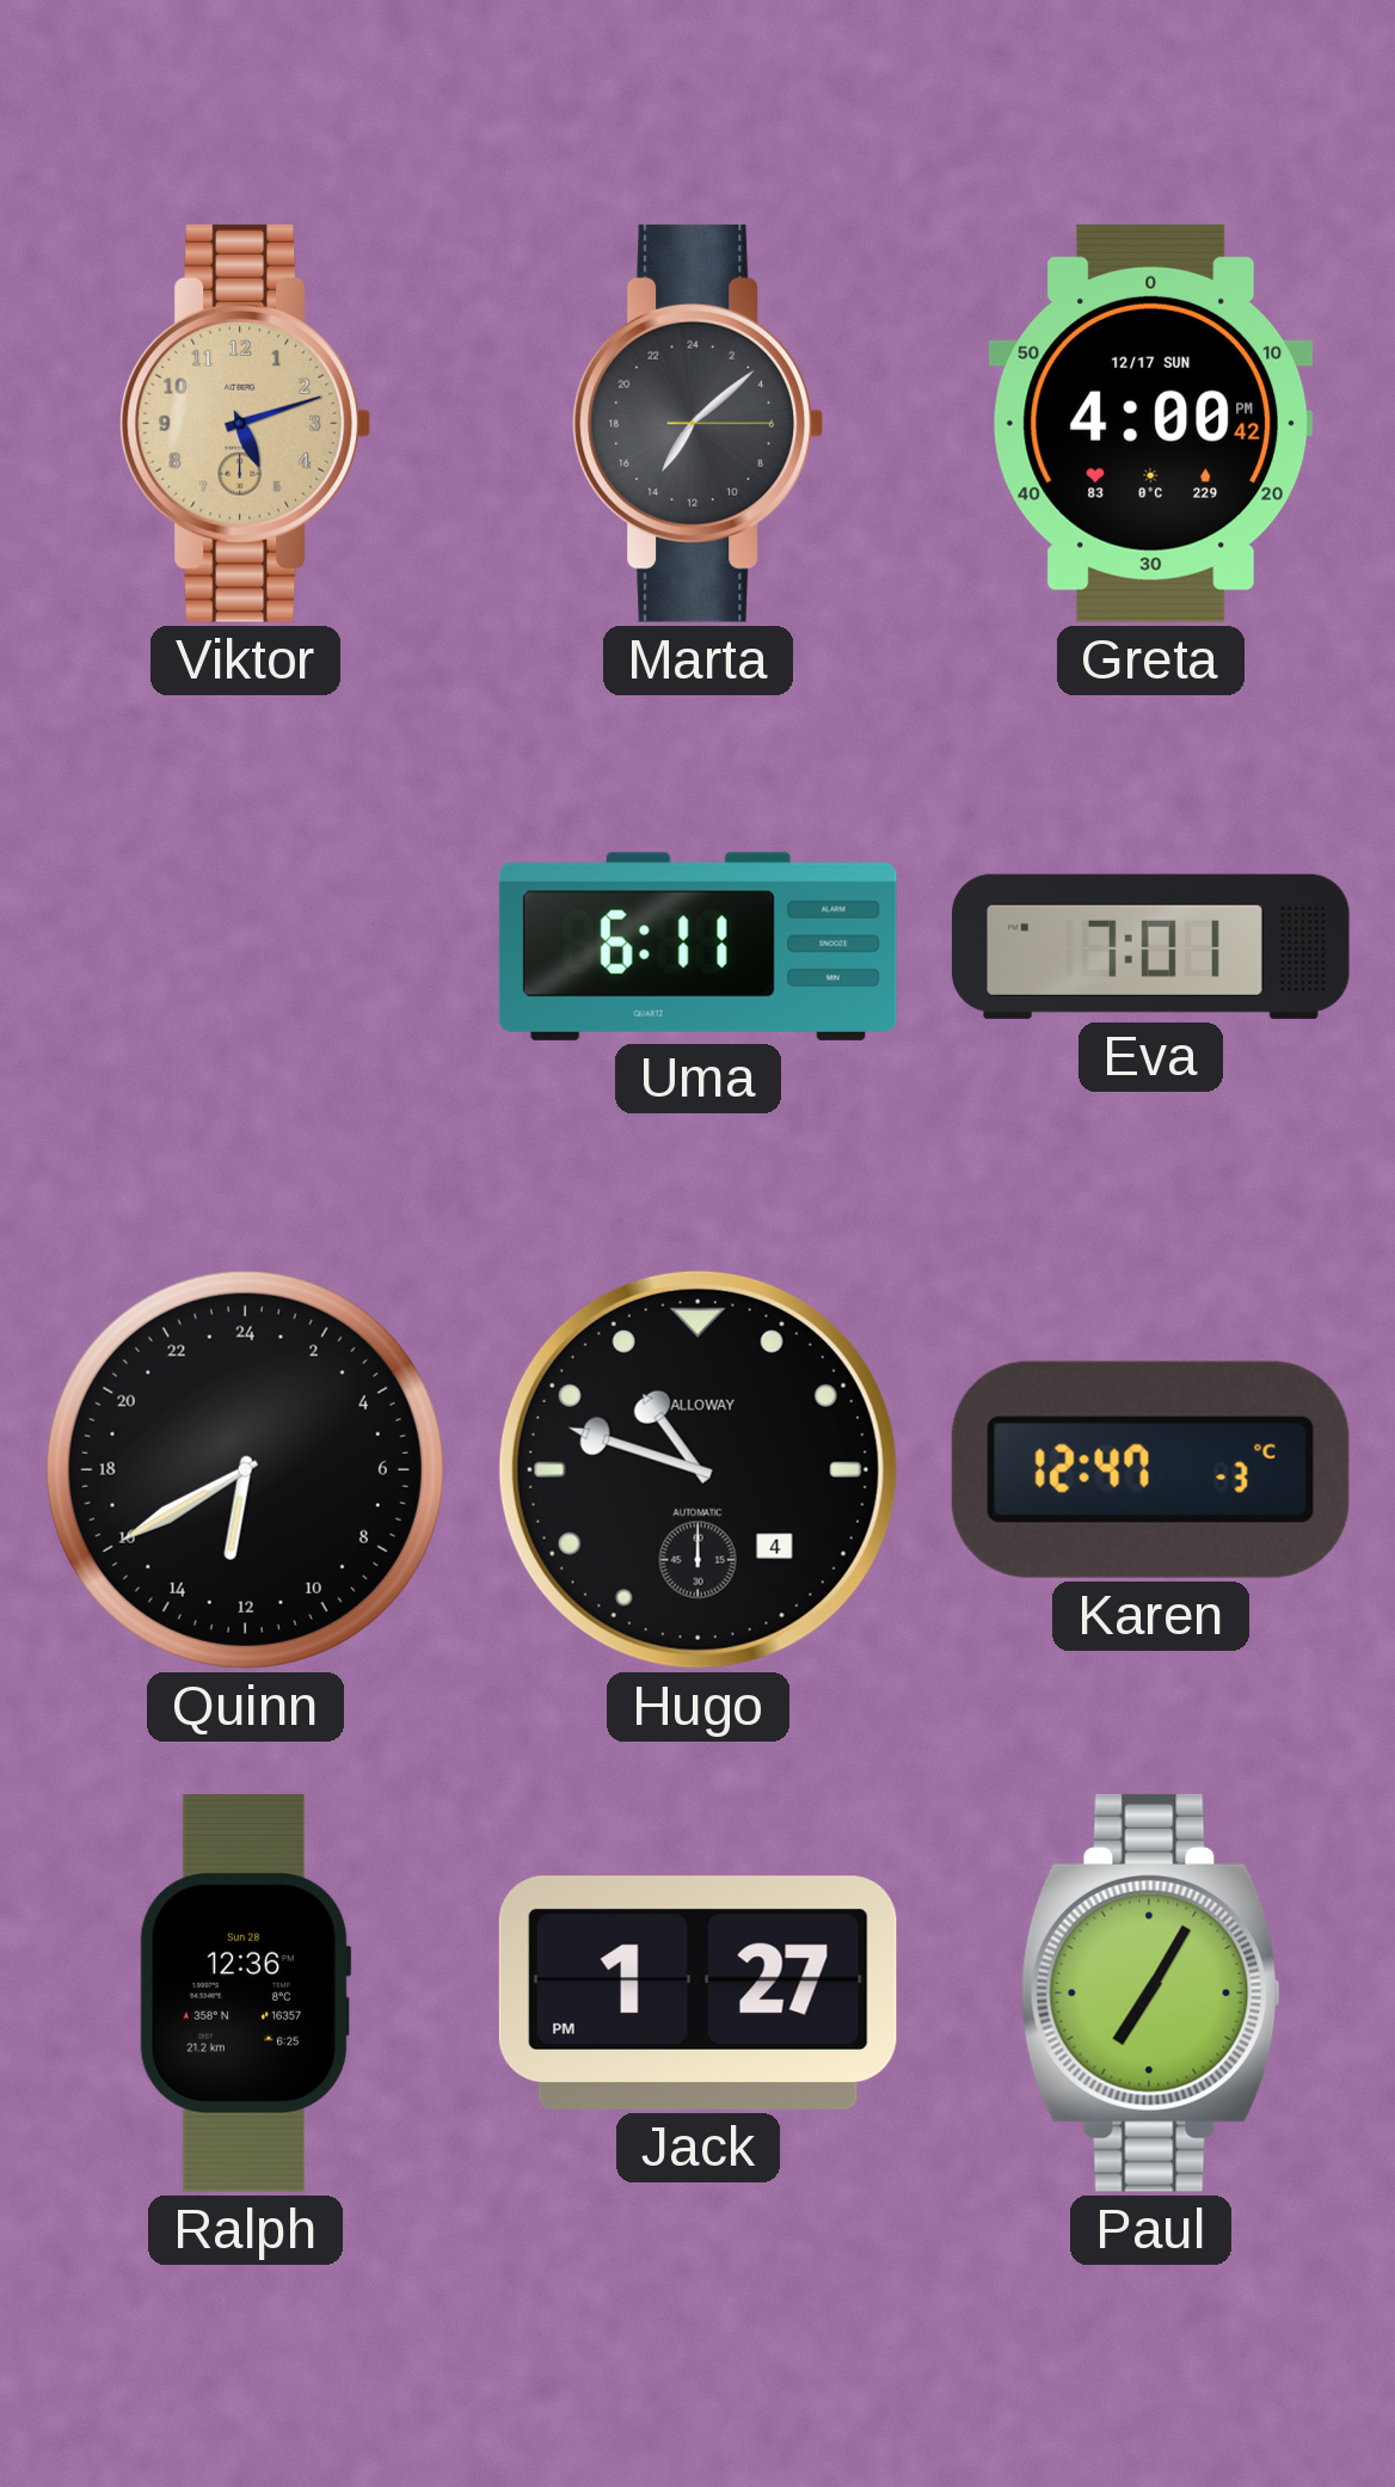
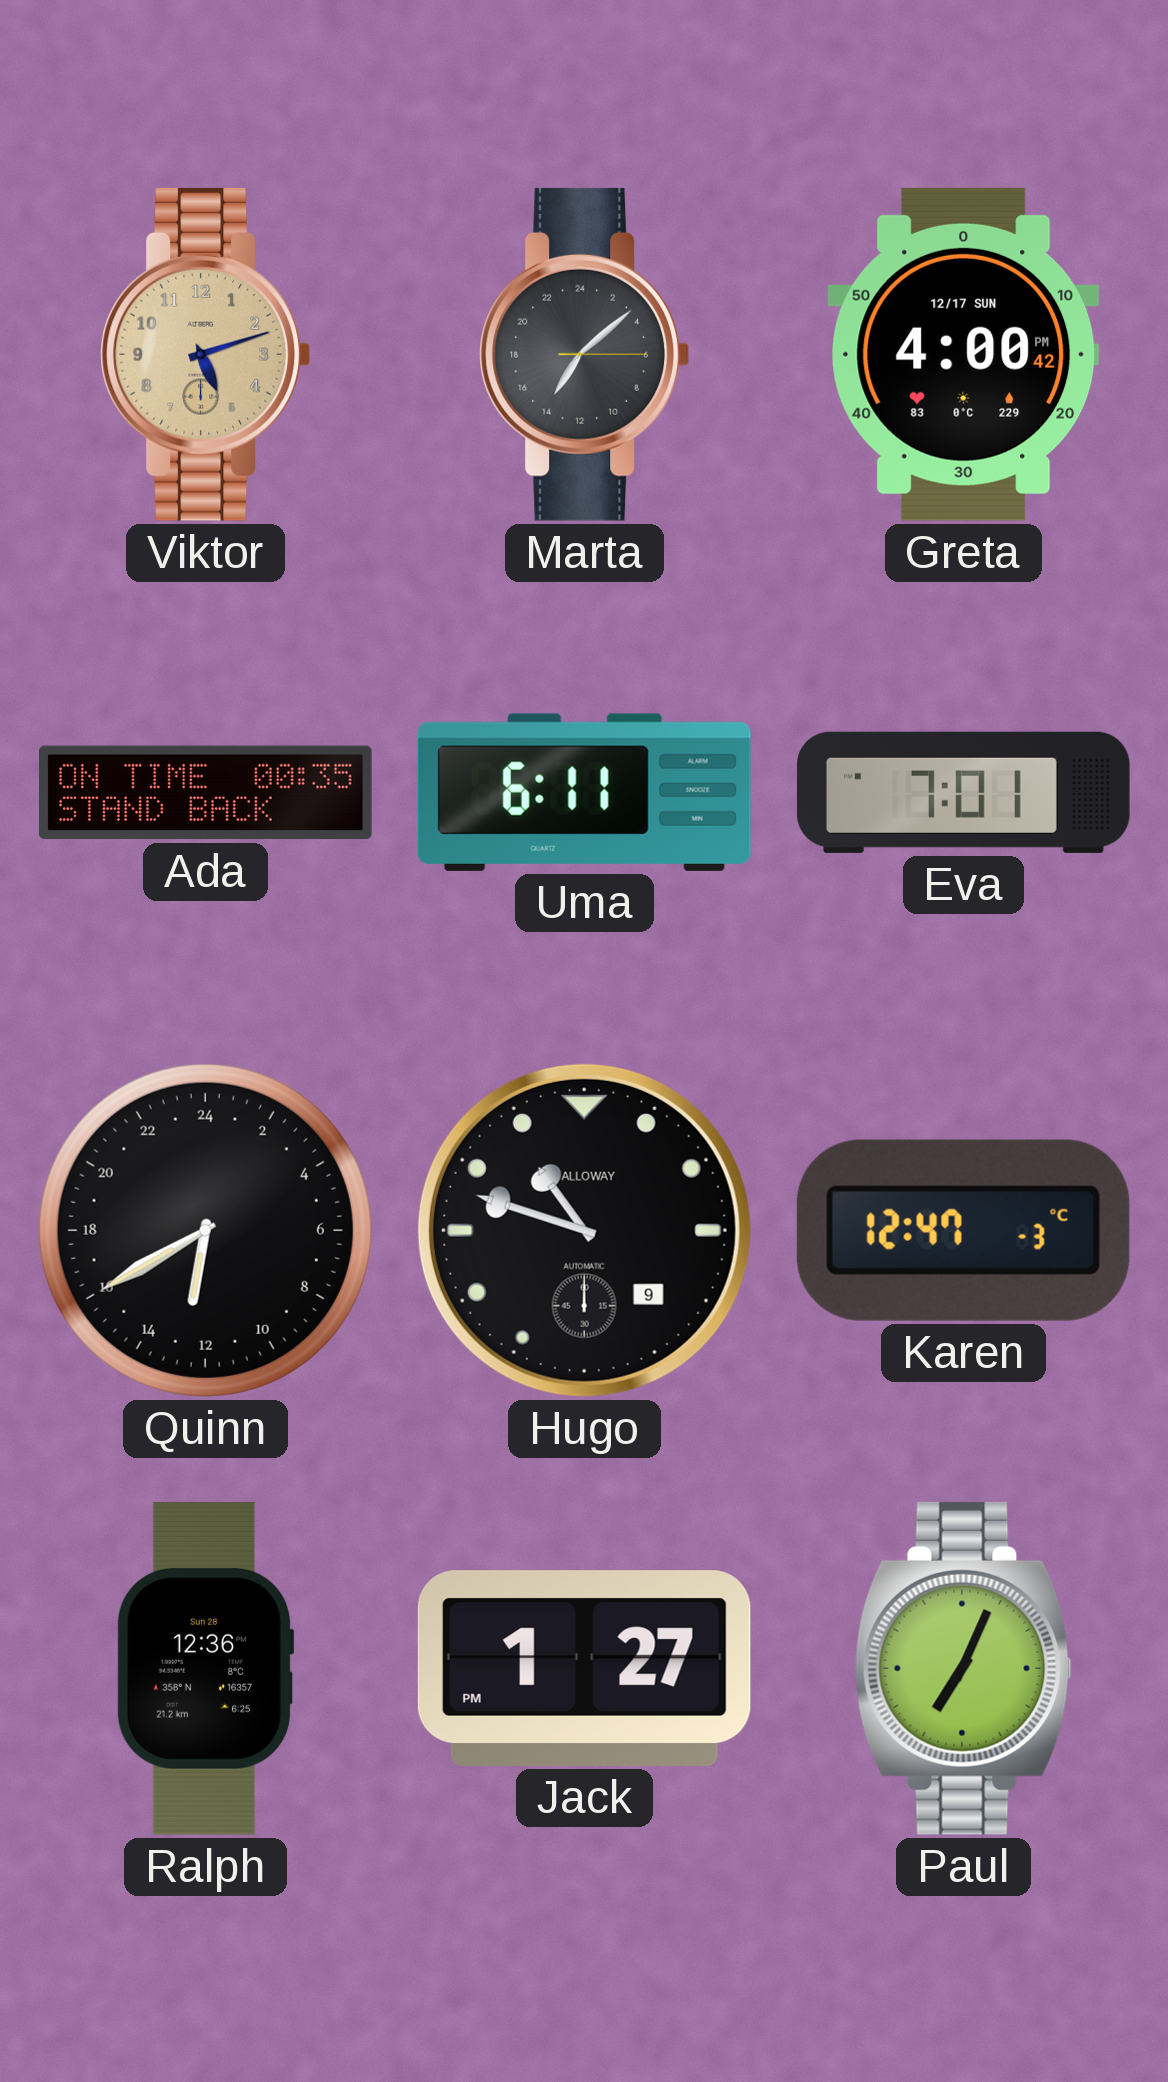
Ada: none -> 00:35
Hugo date: 4 -> 9
Paul: 7:05 -> 7:04
